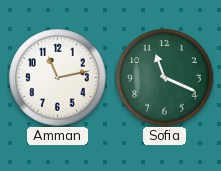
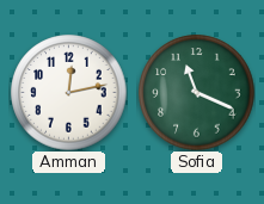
Amman: 11:13 -> 12:13
